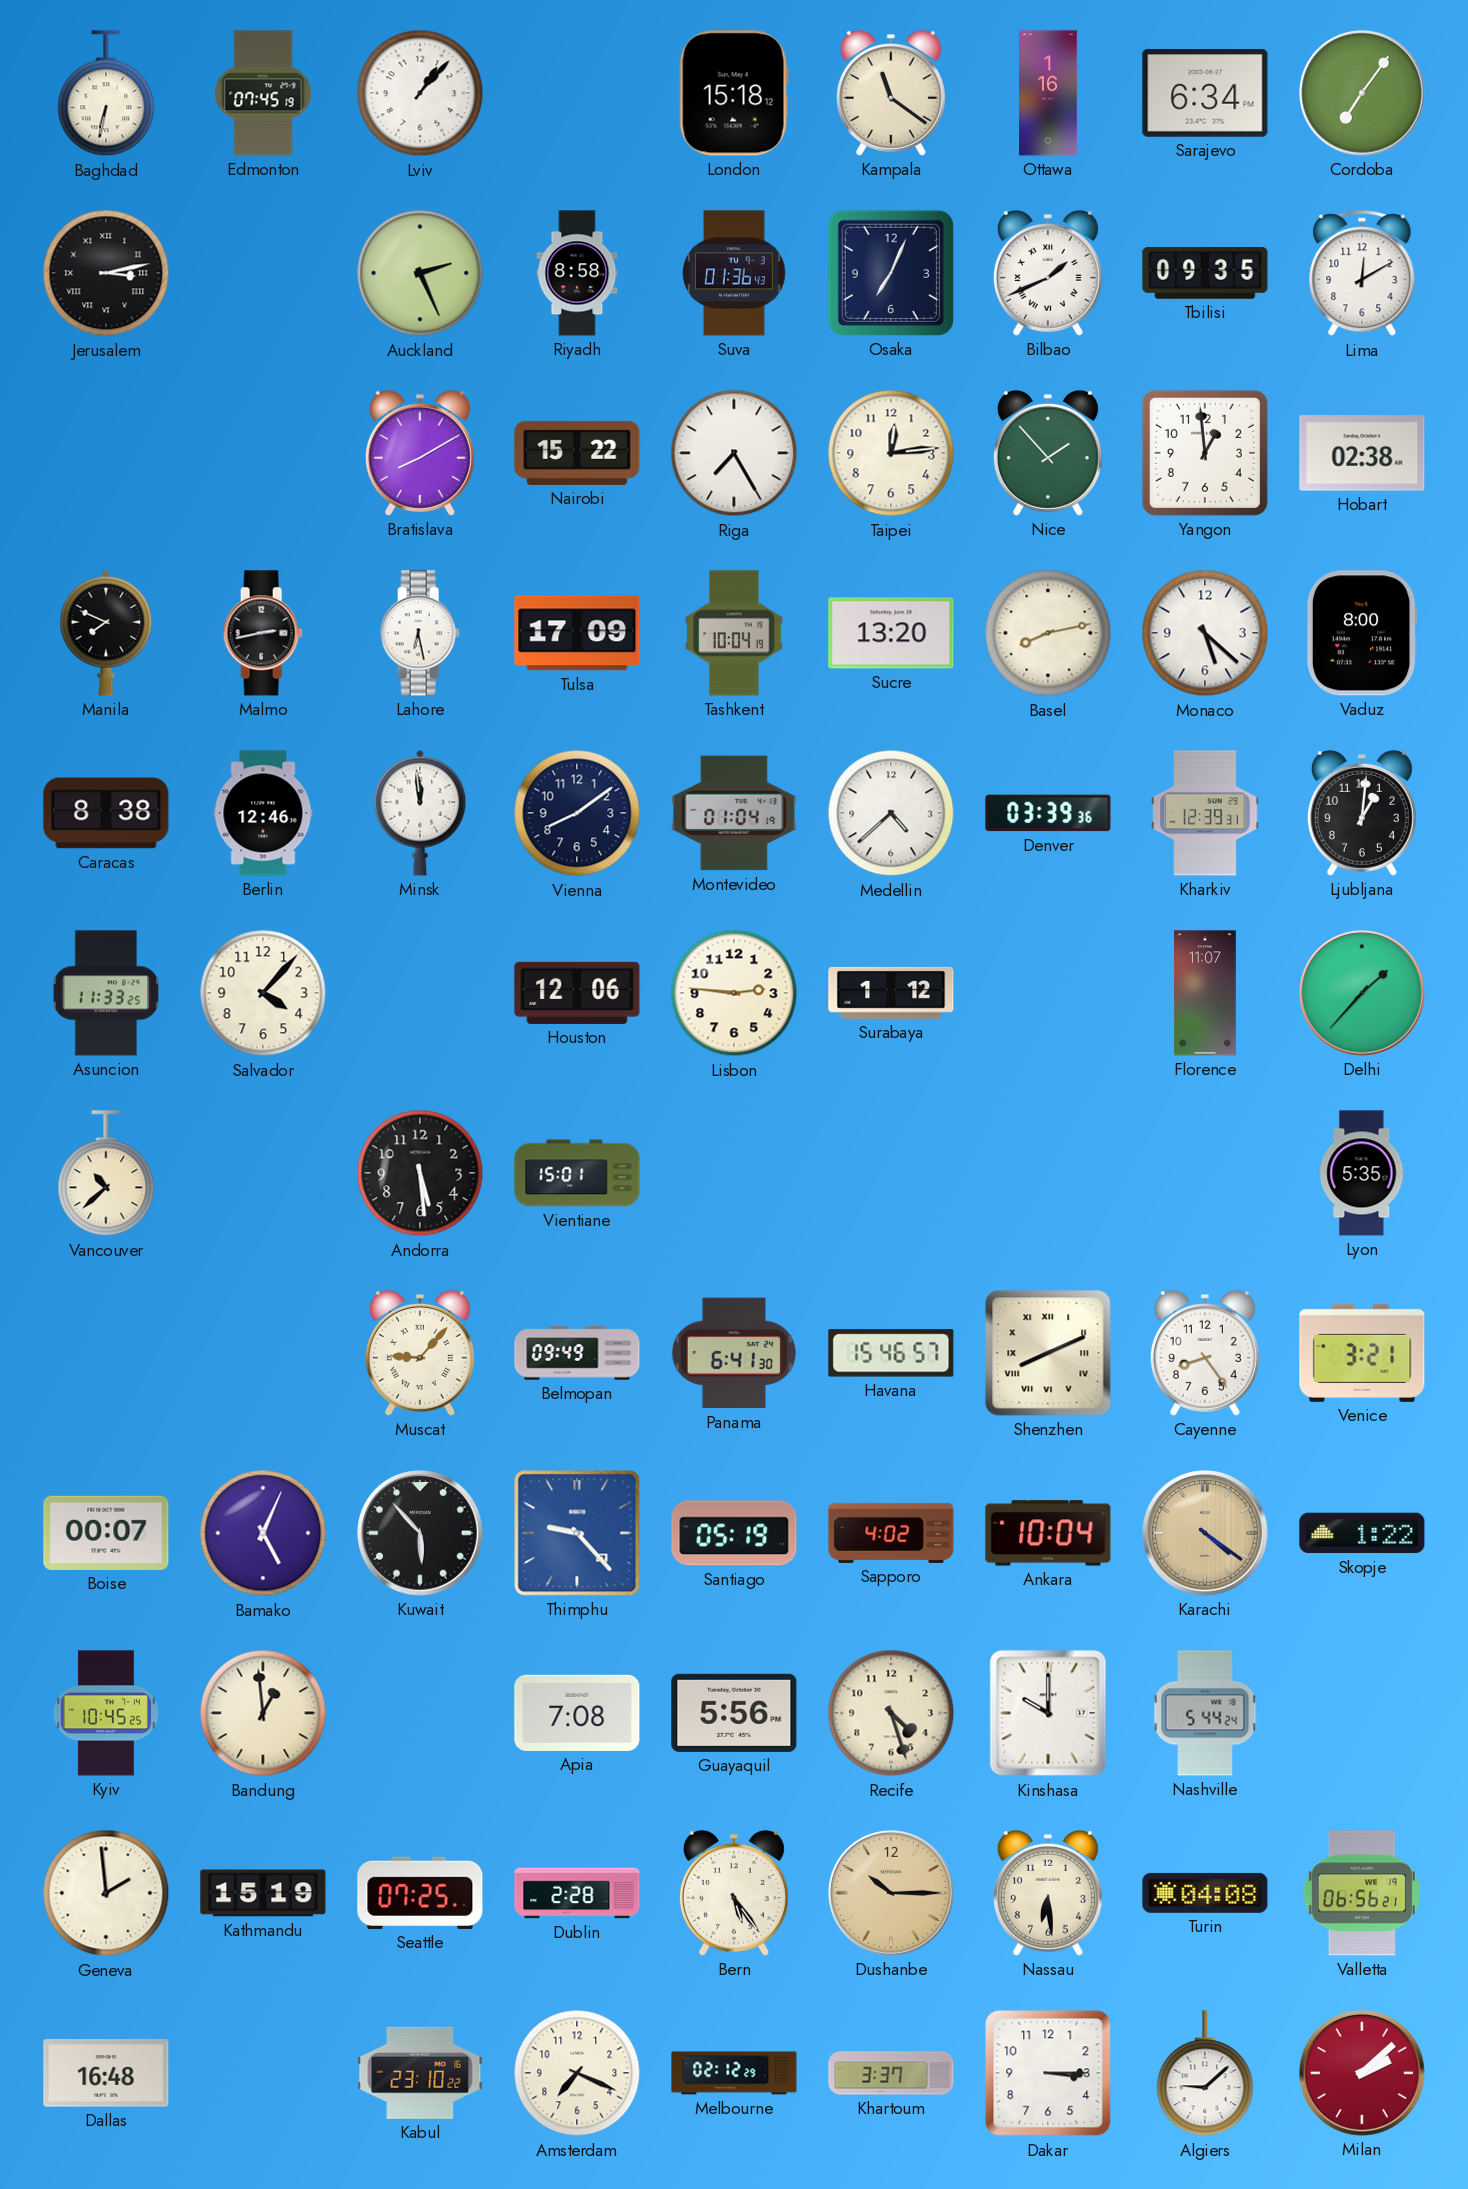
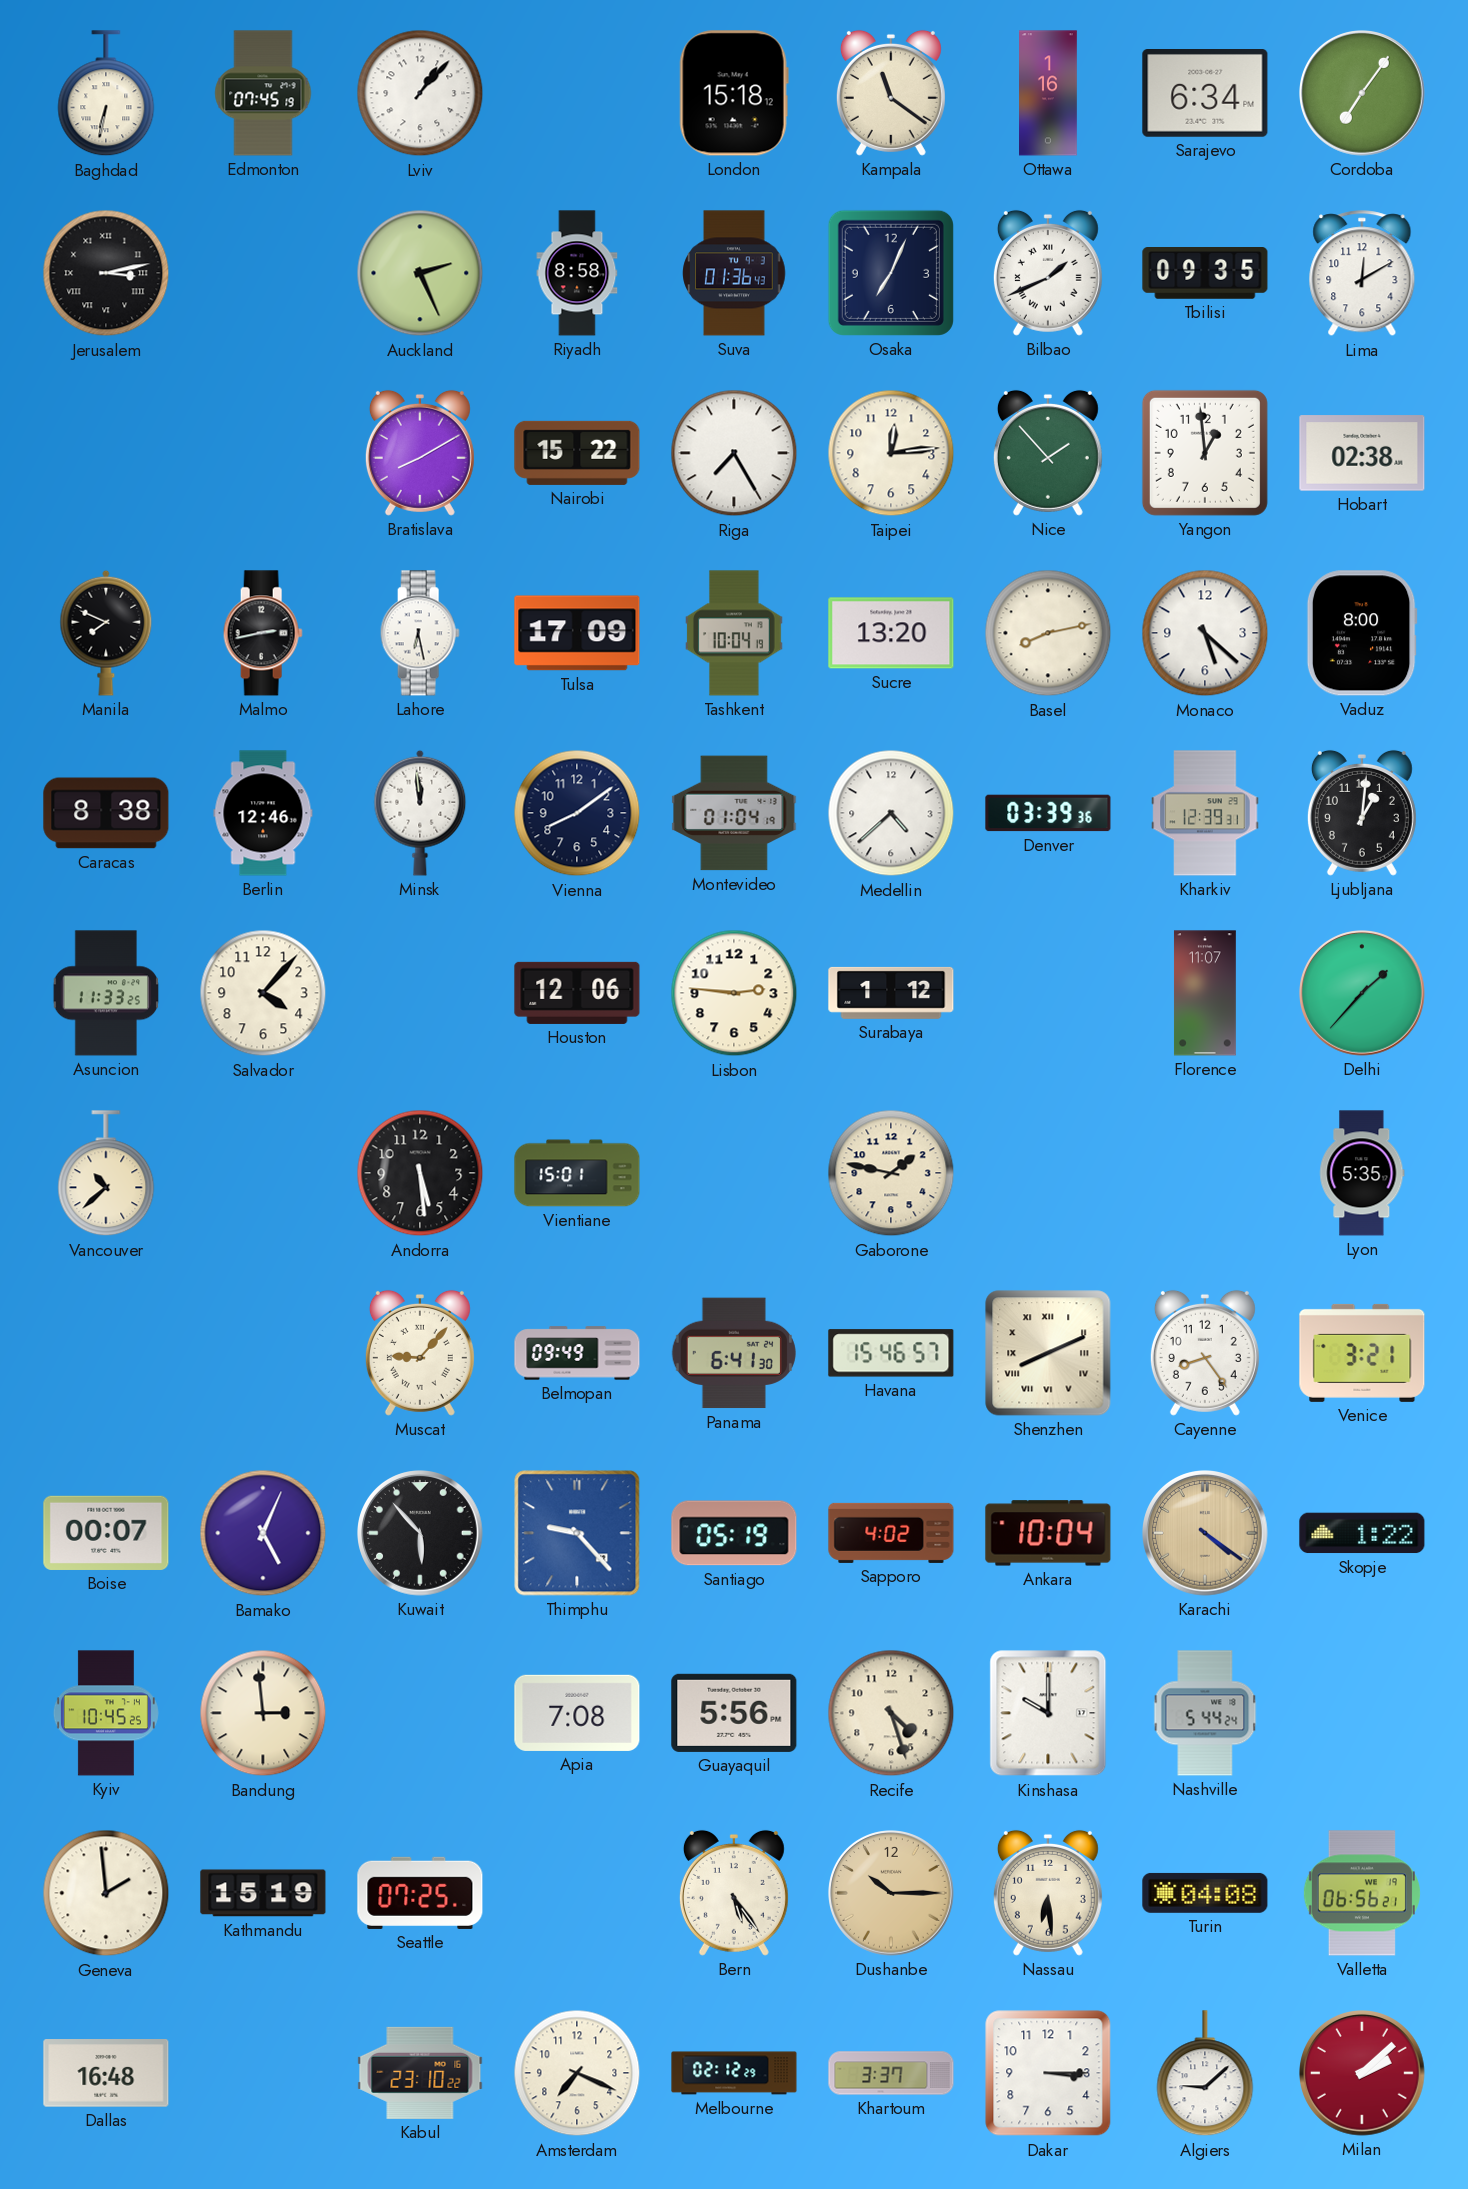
Gaborone: none -> 1:47
Bandung: 12:59 -> 2:59
Dublin: 2:28 -> none
